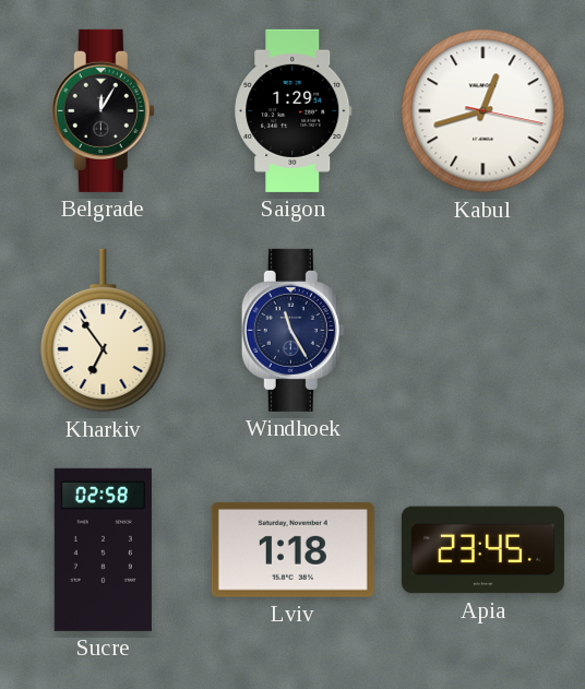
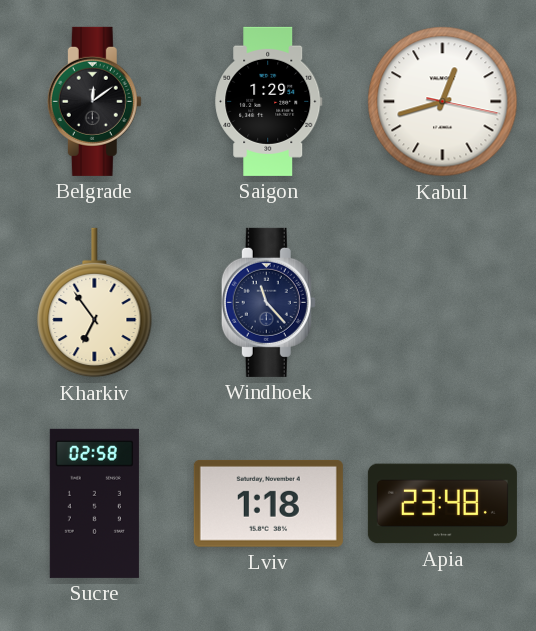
Belgrade: 12:05 -> 12:09
Windhoek: 11:25 -> 11:23
Apia: 23:45 -> 23:48
